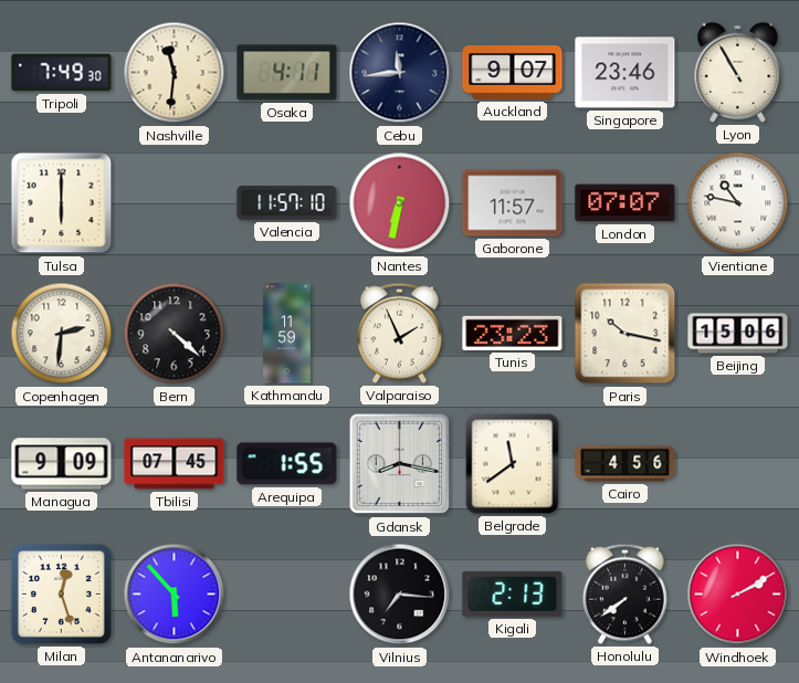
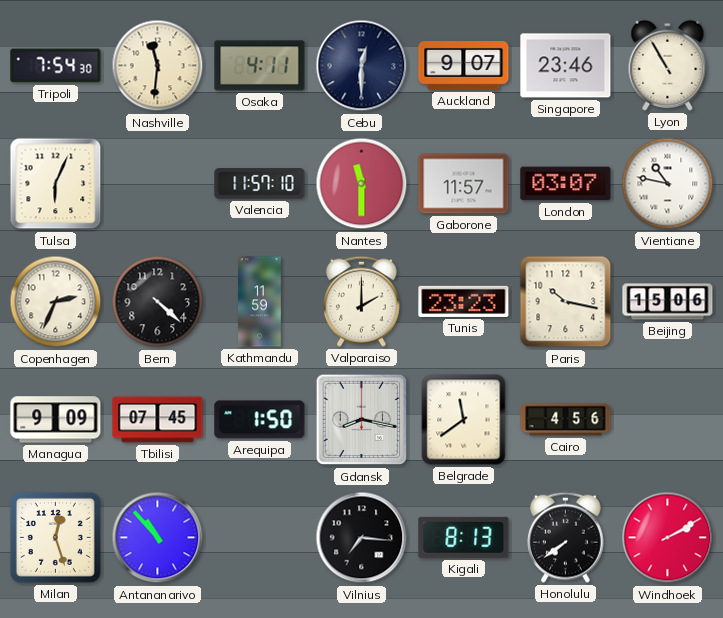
Tripoli: 7:49 -> 7:54
Cebu: 11:44 -> 12:30
Tulsa: 6:00 -> 6:04
Nantes: 6:32 -> 11:30
London: 07:07 -> 03:07
Copenhagen: 2:31 -> 2:34
Valparaiso: 1:56 -> 2:00
Arequipa: 1:55 -> 1:50
Antananarivo: 5:53 -> 10:53
Kigali: 2:13 -> 8:13
